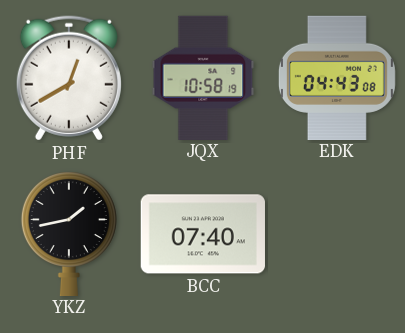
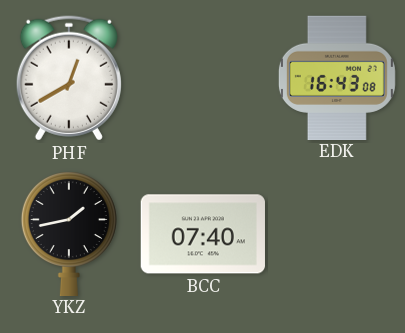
JQX: 10:58 -> none
EDK: 04:43 -> 16:43
